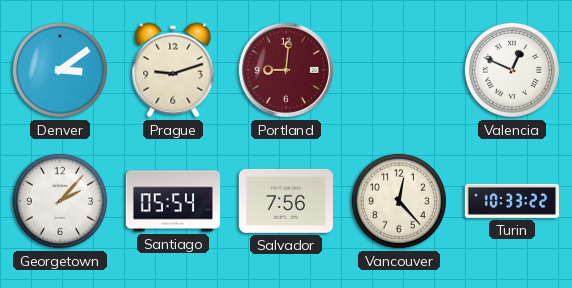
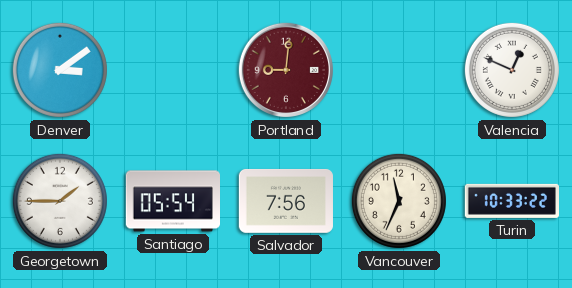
Prague: 9:12 -> none
Georgetown: 2:07 -> 1:45
Vancouver: 12:23 -> 11:34
